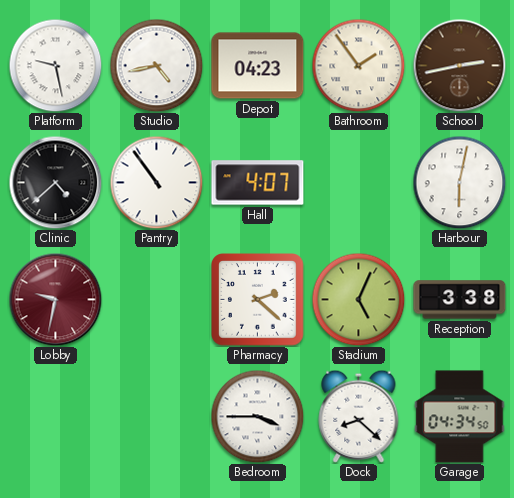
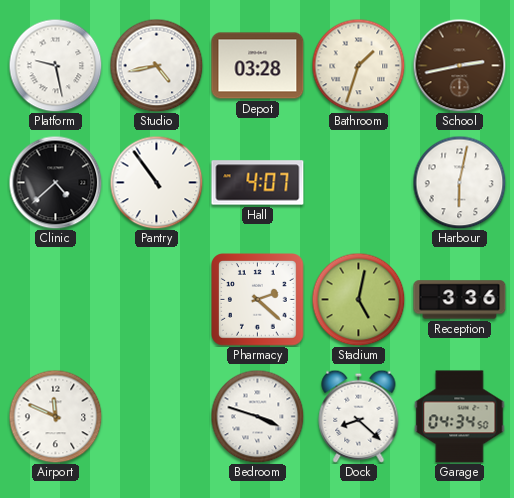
Depot: 04:23 -> 03:28
Bathroom: 1:54 -> 1:33
Lobby: 9:32 -> none
Stadium: 5:04 -> 5:02
Reception: 3:38 -> 3:36
Airport: none -> 11:49
Bedroom: 3:45 -> 3:48
